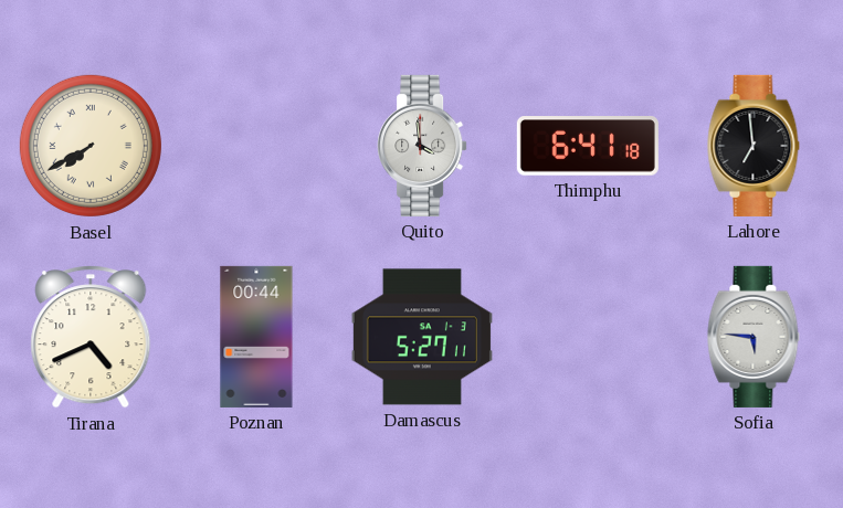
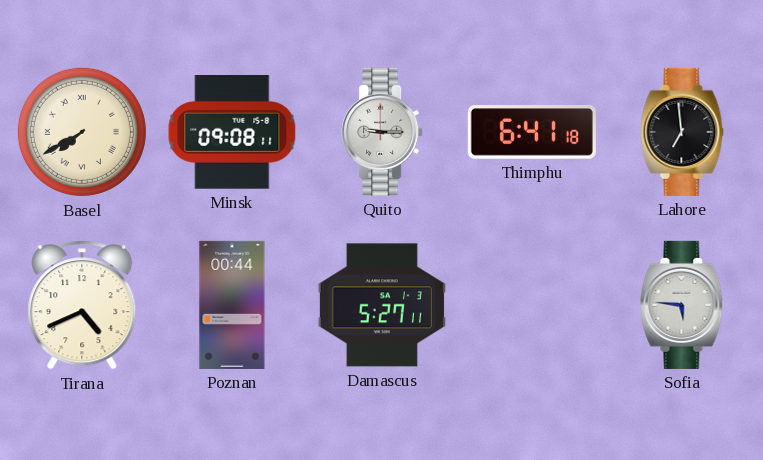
Minsk: none -> 09:08
Quito: 3:59 -> 9:15
